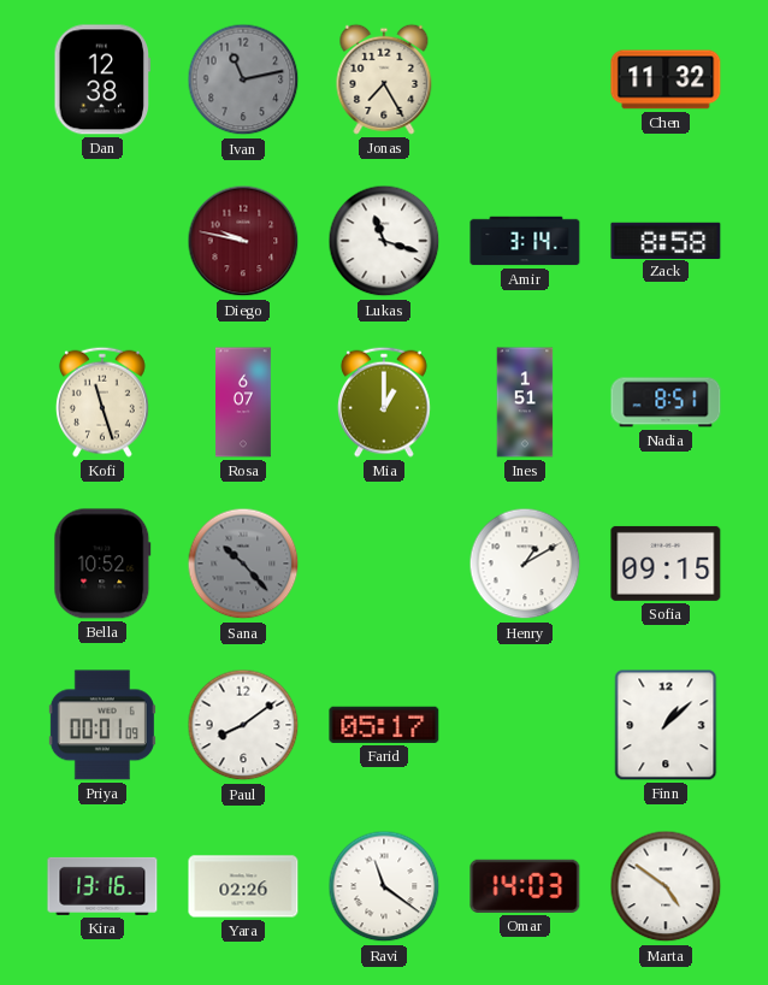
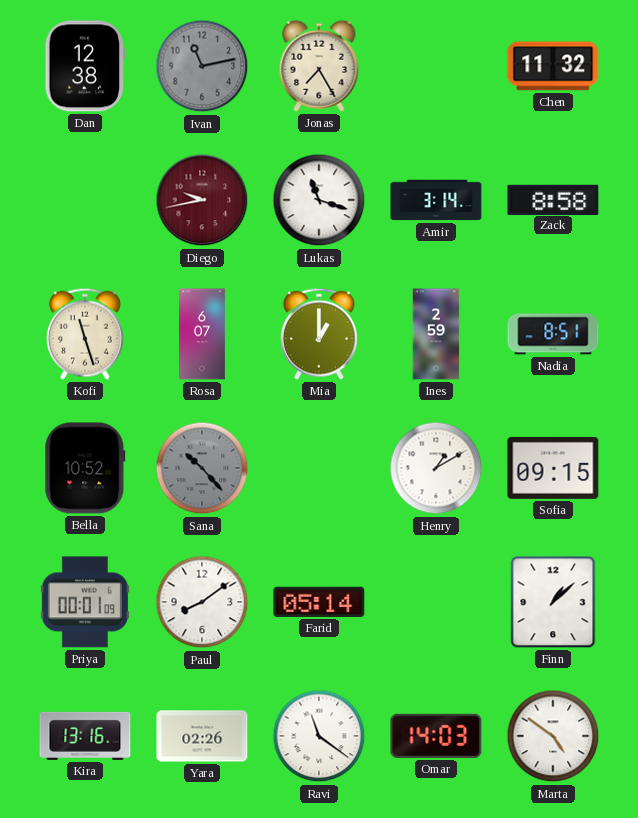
Diego: 9:47 -> 9:43
Ines: 1:51 -> 2:59
Farid: 05:17 -> 05:14
